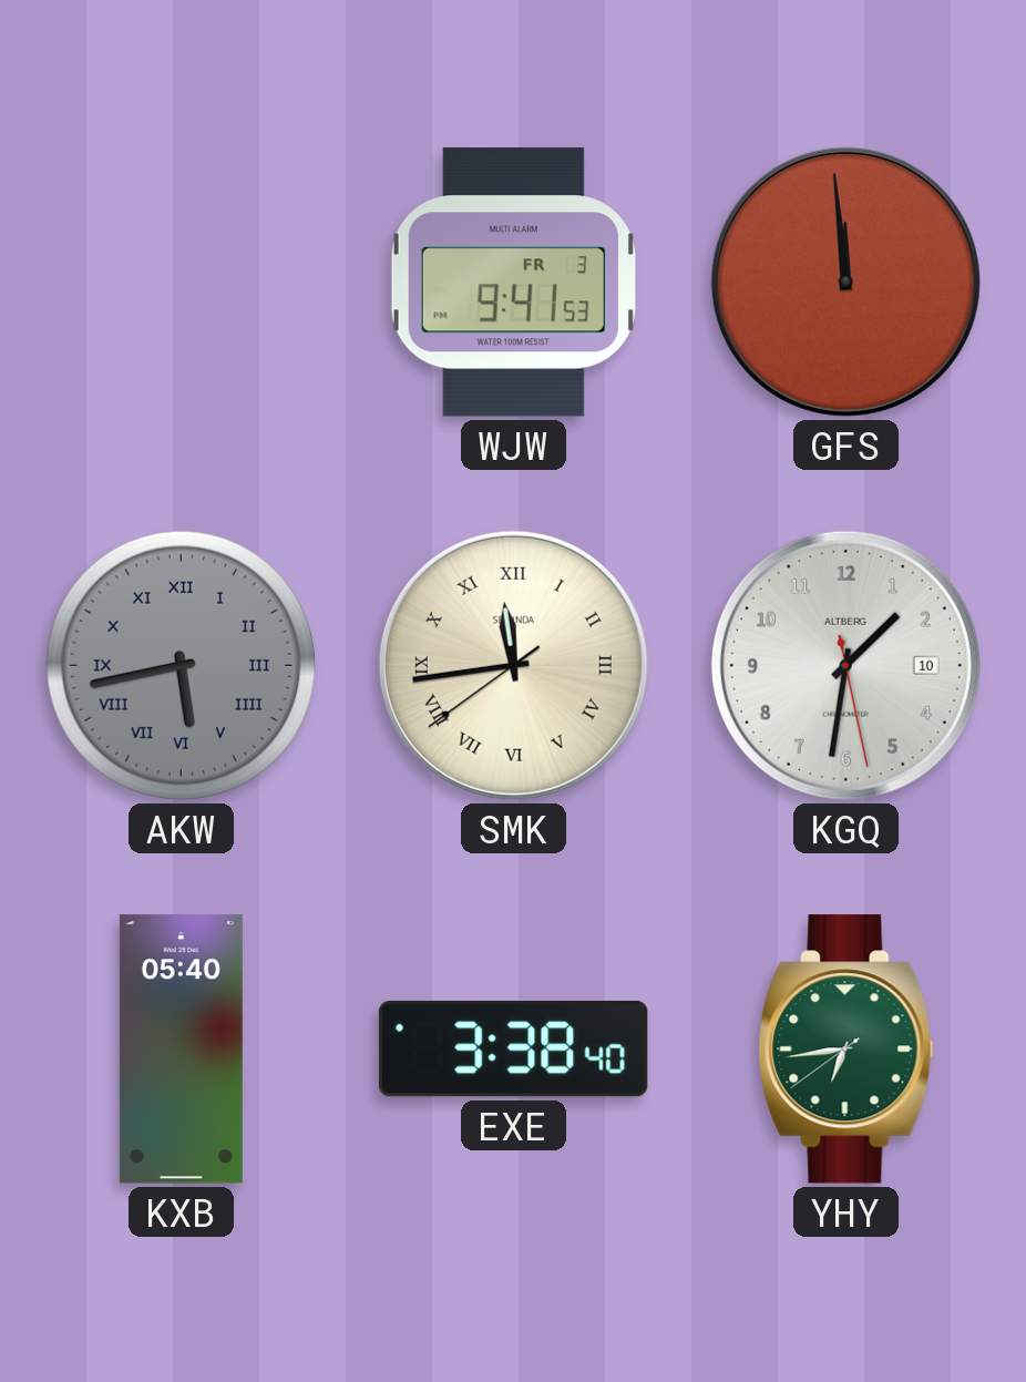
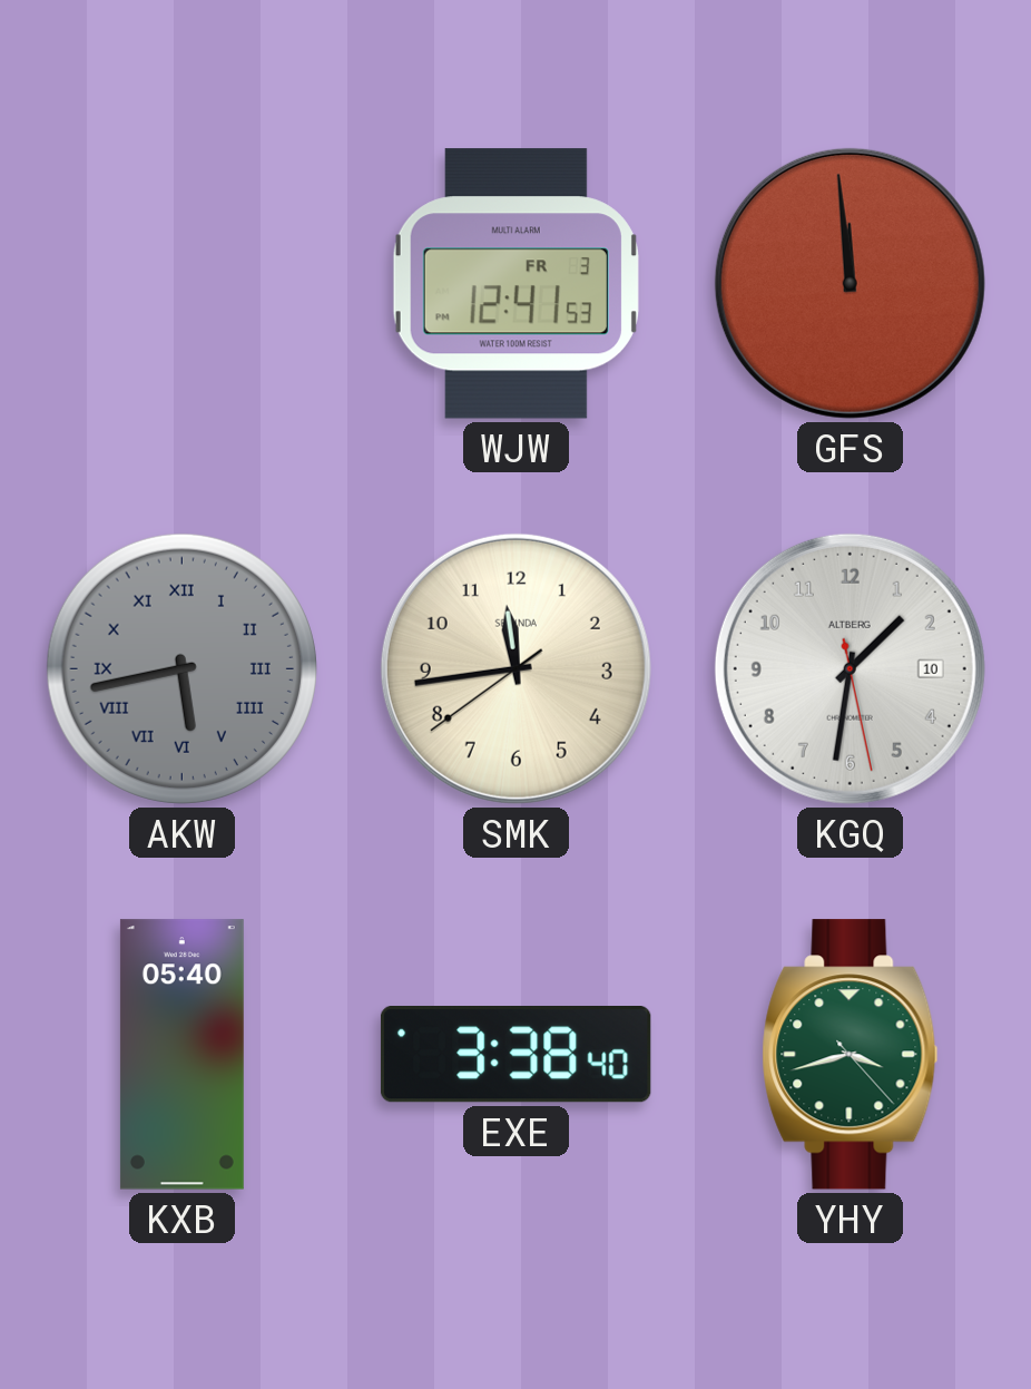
WJW: 9:41 -> 12:41
SMK numerals: Roman -> Arabic
YHY: 6:43 -> 3:42
